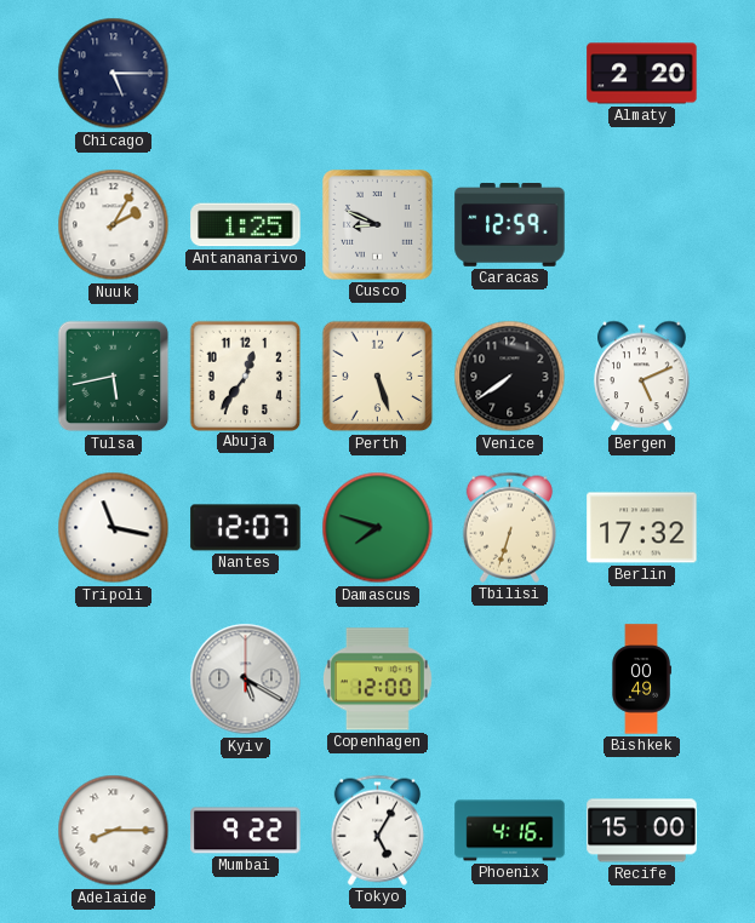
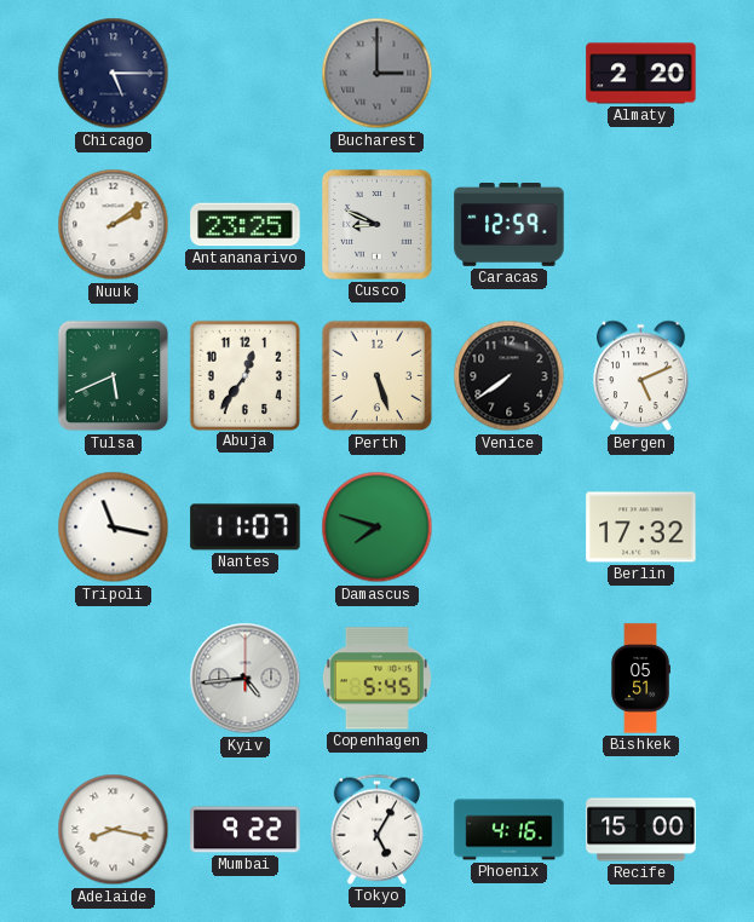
Bucharest: none -> 3:00
Nuuk: 2:05 -> 2:09
Antananarivo: 1:25 -> 23:25
Tulsa: 5:43 -> 5:41
Nantes: 12:07 -> 11:07
Tbilisi: 6:33 -> none
Kyiv: 5:20 -> 4:44
Copenhagen: 12:00 -> 5:45
Bishkek: 00:49 -> 05:51
Adelaide: 8:15 -> 8:17
